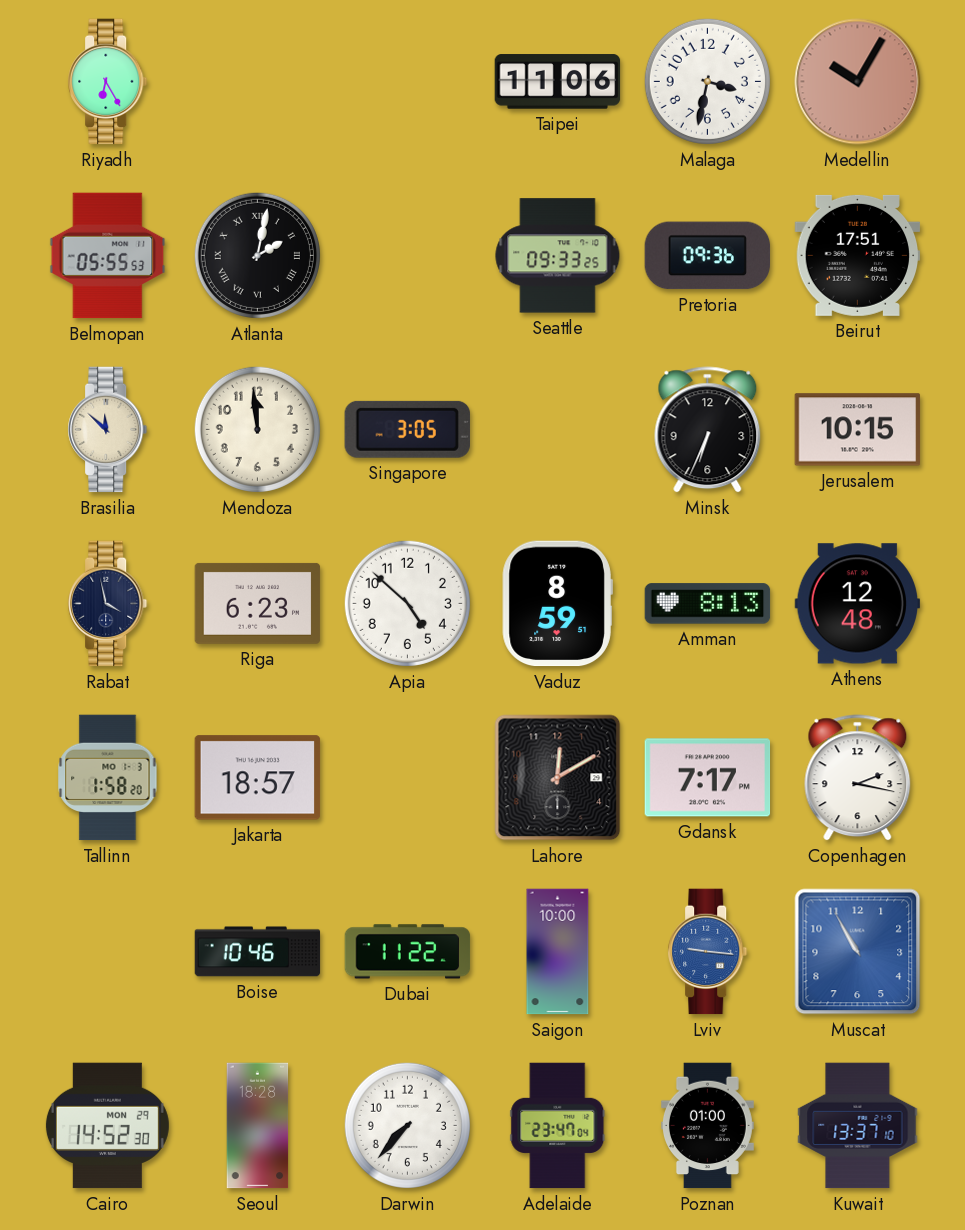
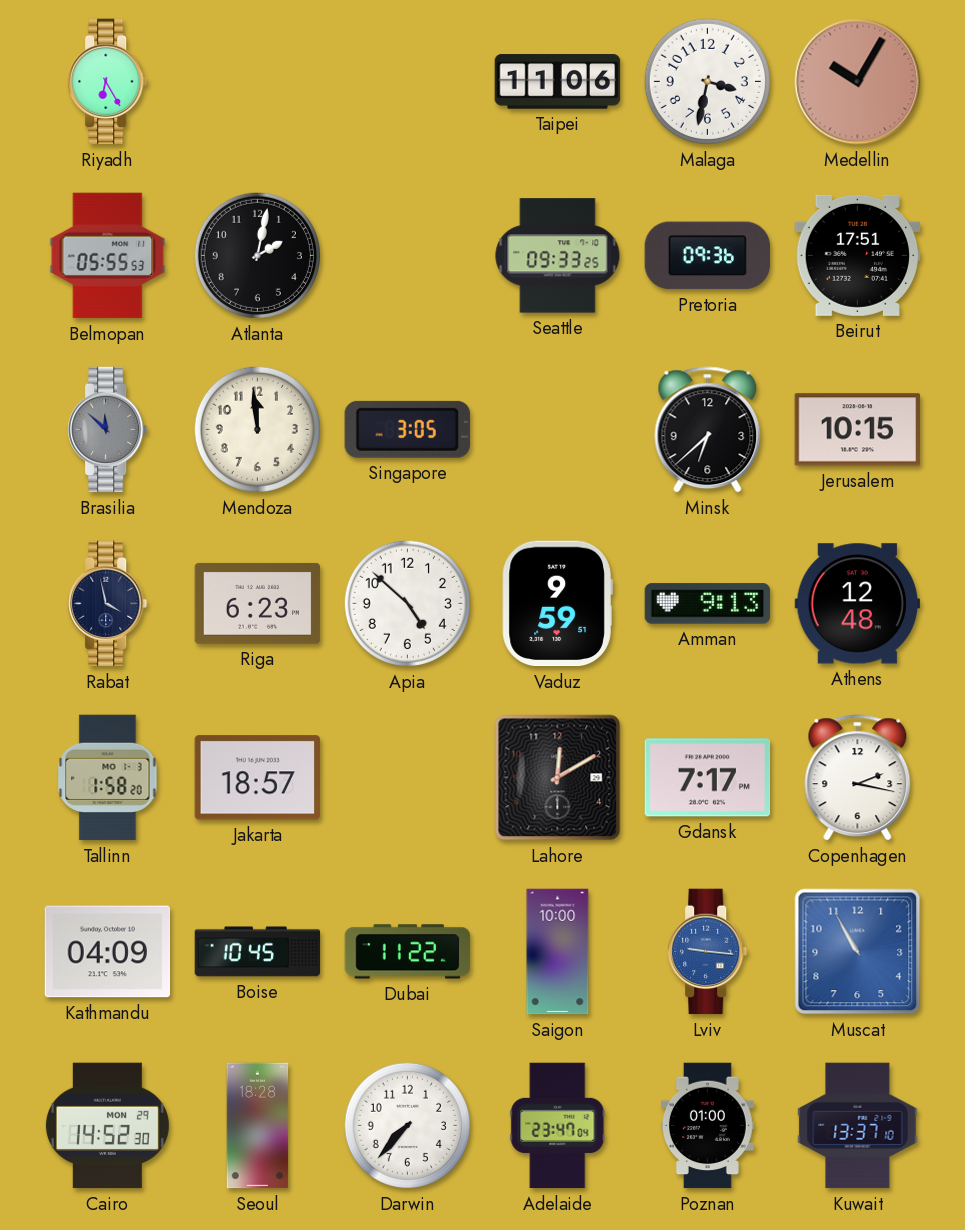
Atlanta numerals: Roman -> Arabic
Brasilia dial: cream -> grey
Minsk: 6:34 -> 6:38
Vaduz: 8:59 -> 9:59
Amman: 8:13 -> 9:13
Kathmandu: none -> 04:09
Boise: 10:46 -> 10:45
